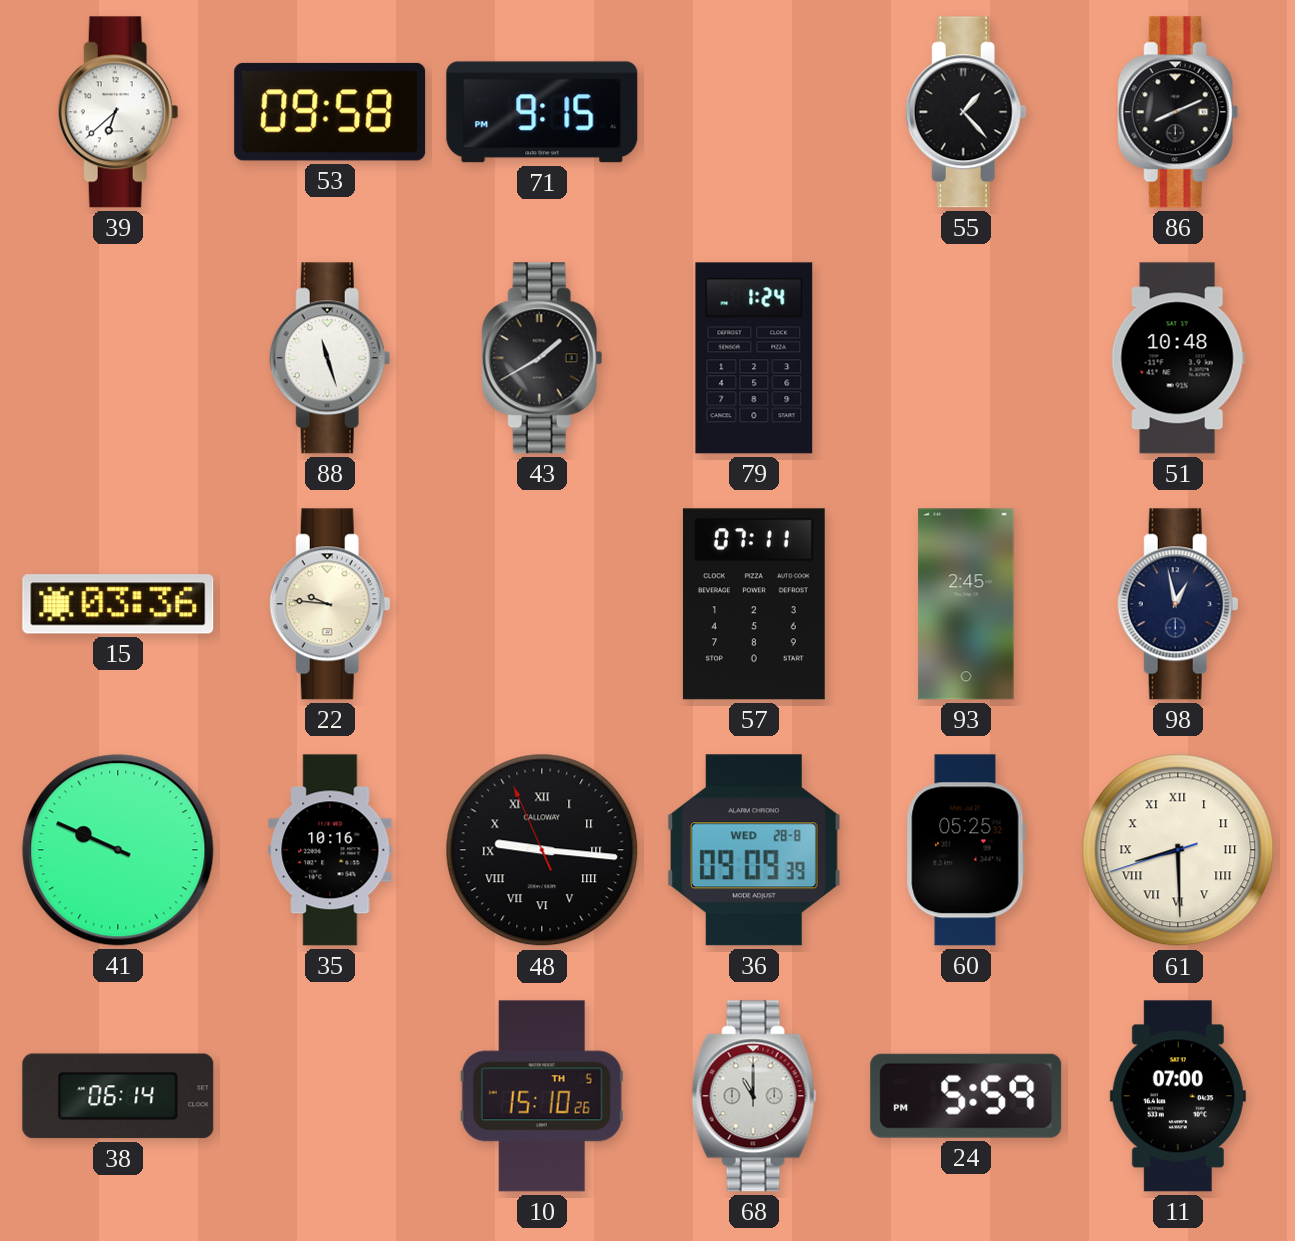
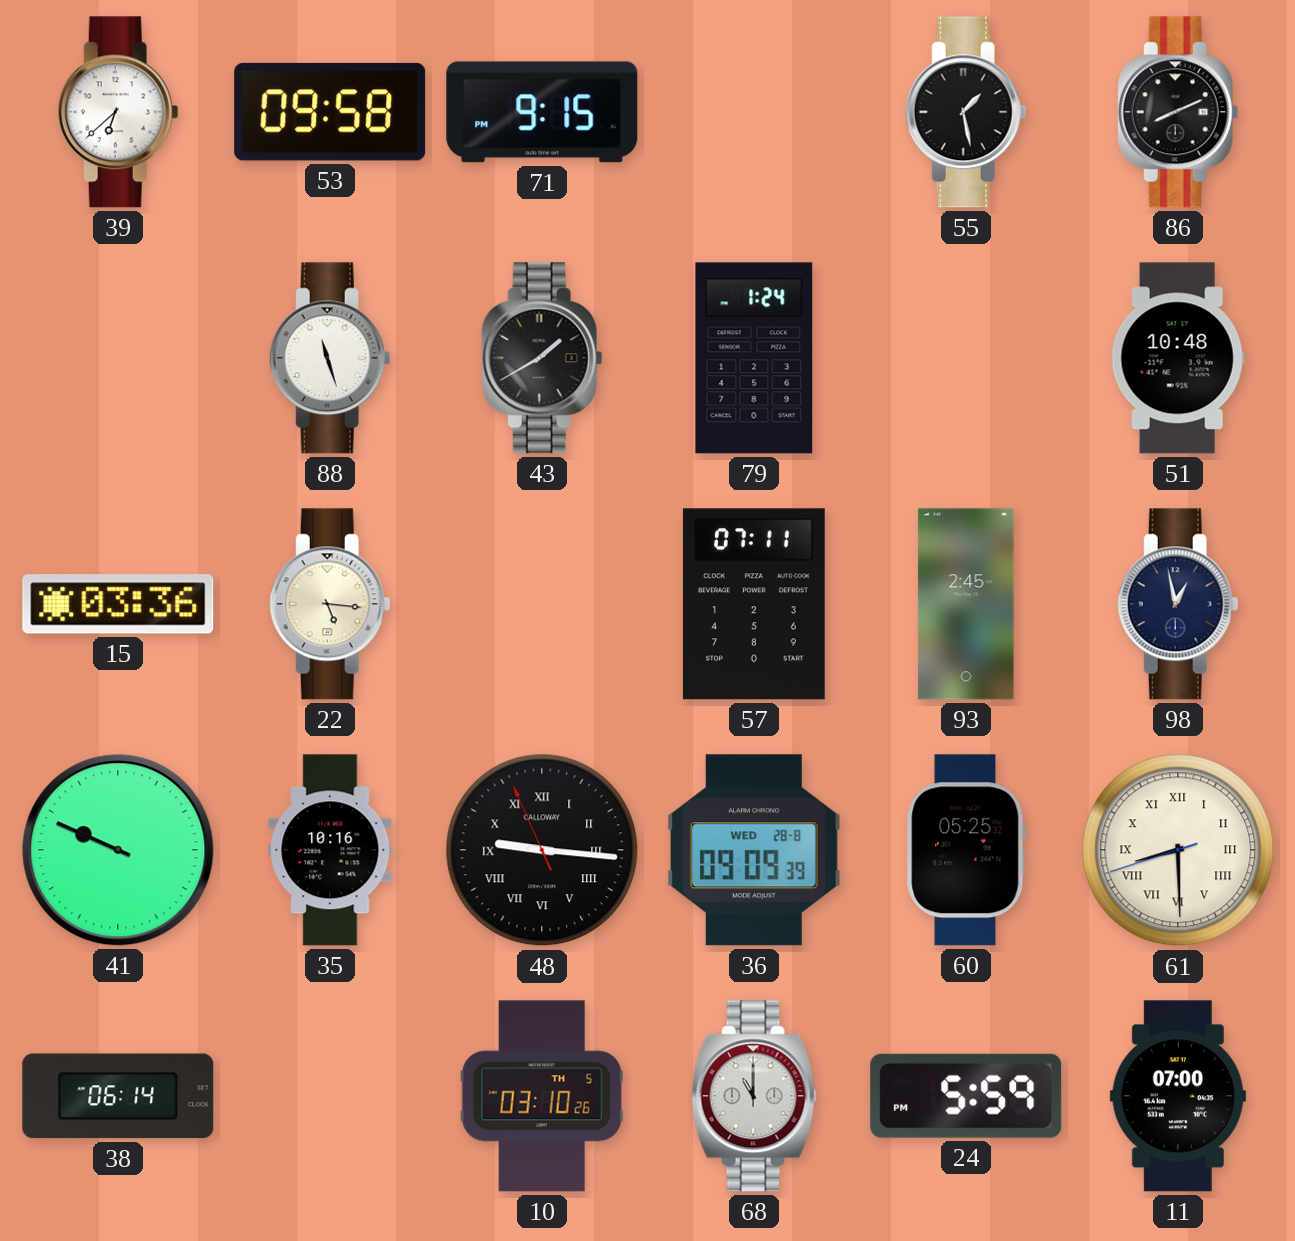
55: 1:23 -> 1:28
22: 9:46 -> 5:16
10: 15:10 -> 03:10
